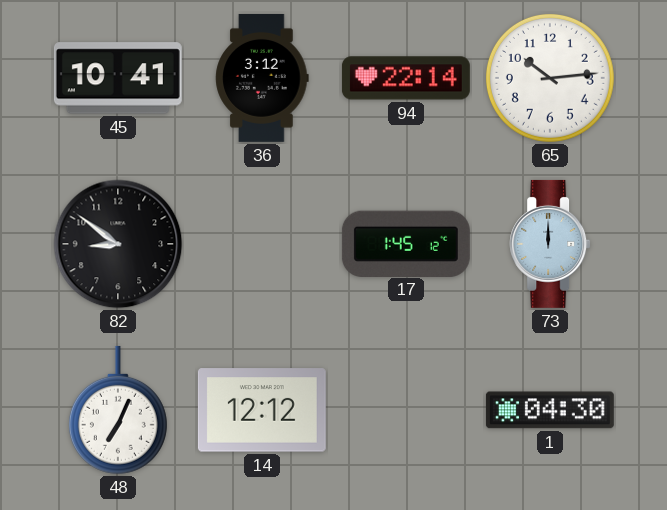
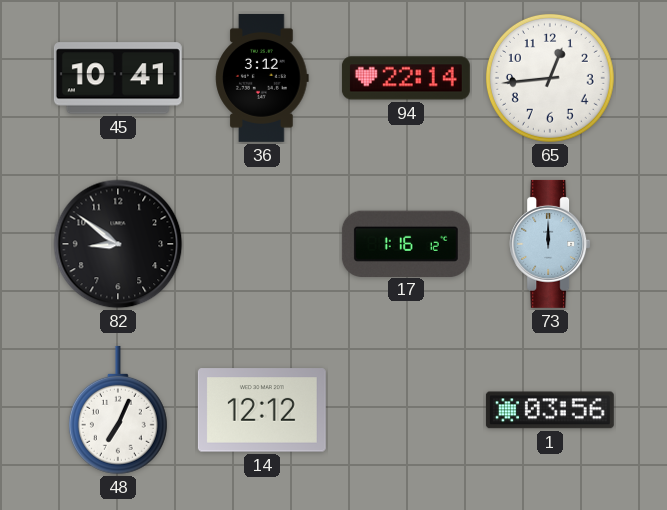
65: 10:14 -> 12:44
17: 1:45 -> 1:16
1: 04:30 -> 03:56
